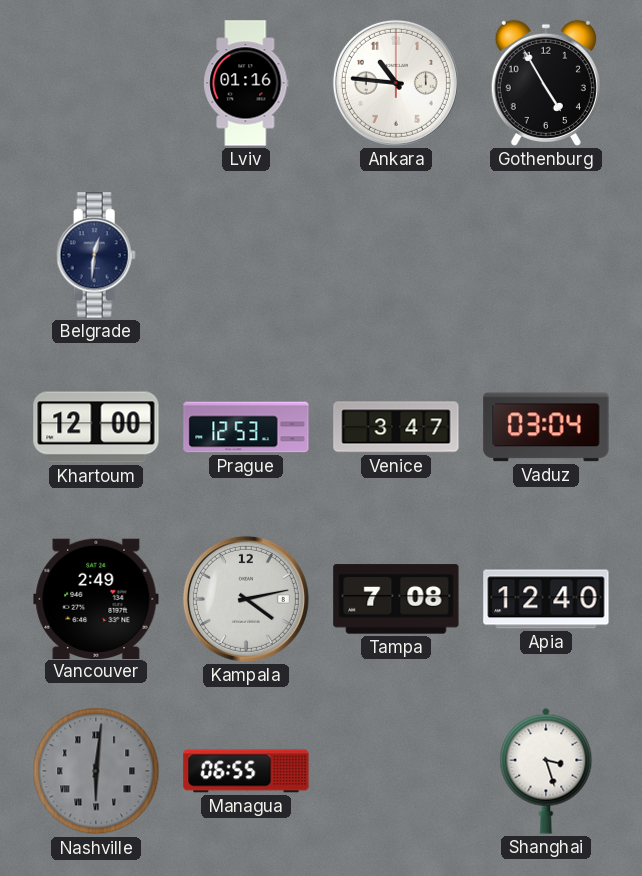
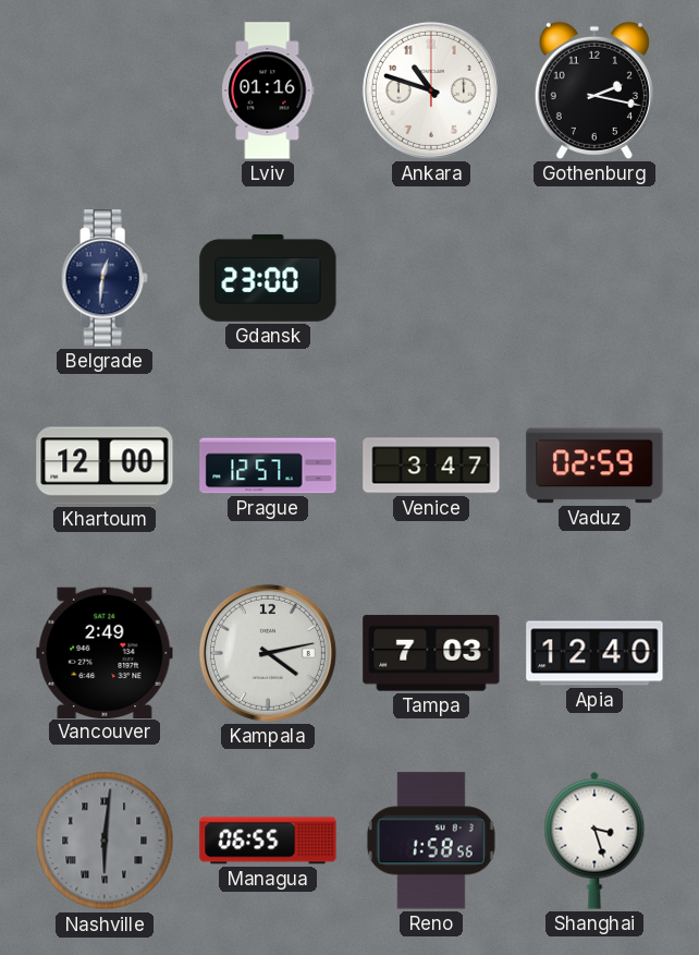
Ankara: 10:46 -> 10:48
Gothenburg: 4:55 -> 2:17
Gdansk: none -> 23:00
Prague: 12:53 -> 12:57
Vaduz: 03:04 -> 02:59
Tampa: 7:08 -> 7:03
Reno: none -> 1:58
